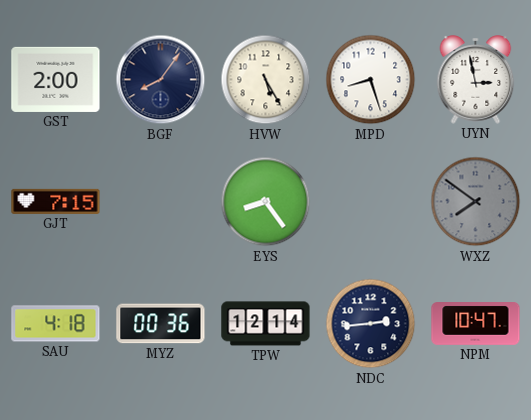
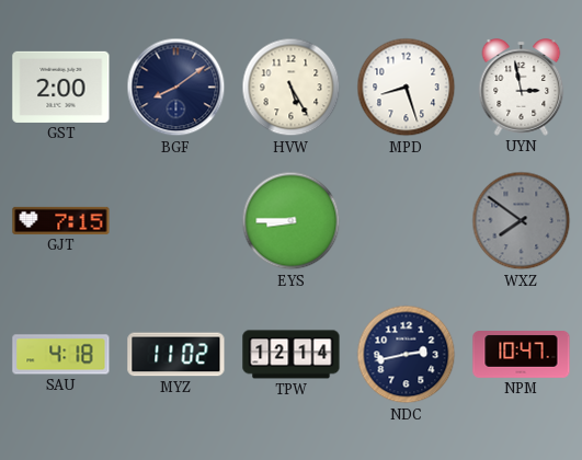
BGF: 8:06 -> 8:09
EYS: 8:24 -> 8:45
MYZ: 00:36 -> 11:02
NDC: 2:44 -> 2:43
